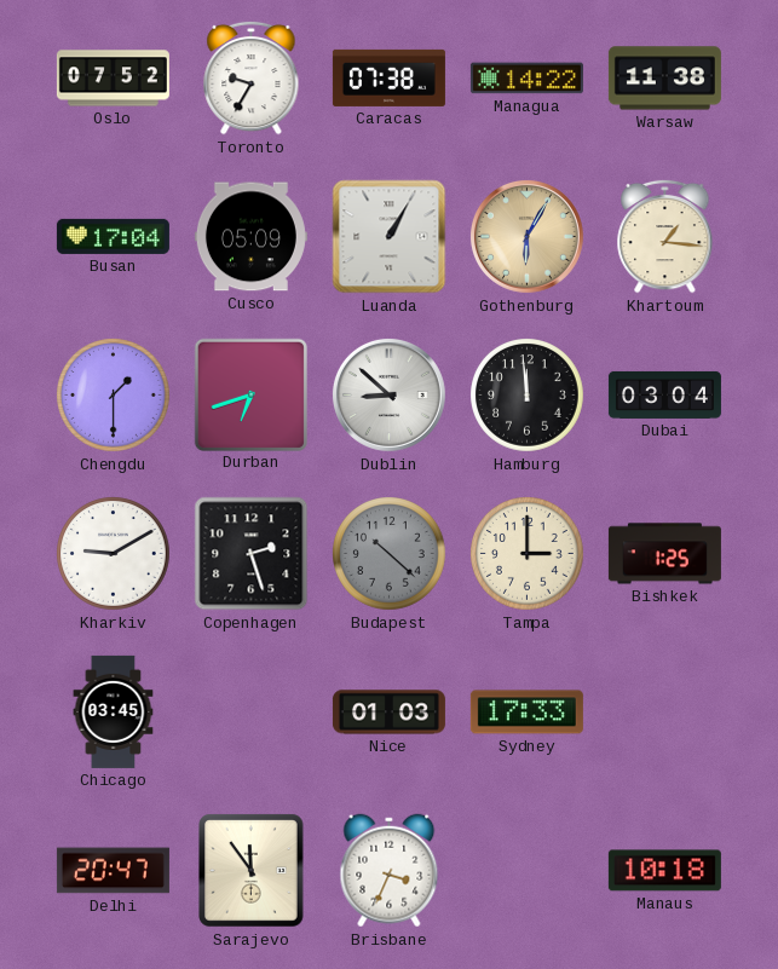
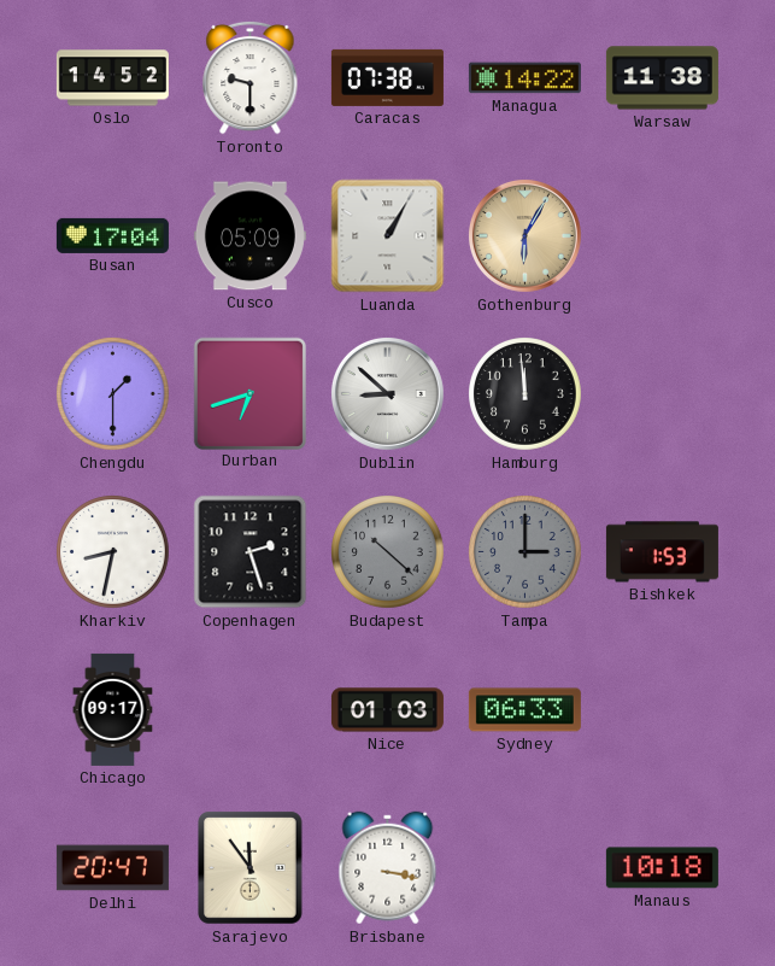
Oslo: 07:52 -> 14:52
Toronto: 9:35 -> 9:30
Khartoum: 1:16 -> none
Dubai: 03:04 -> none
Kharkiv: 9:10 -> 8:32
Tampa dial: cream -> grey
Bishkek: 1:25 -> 1:53
Chicago: 03:45 -> 09:17
Sydney: 17:33 -> 06:33
Brisbane: 3:34 -> 3:17
